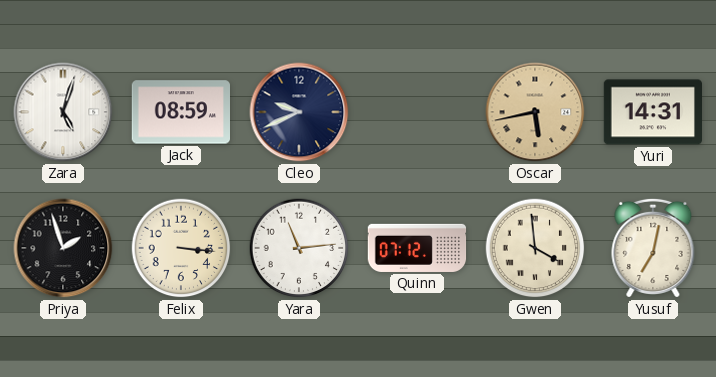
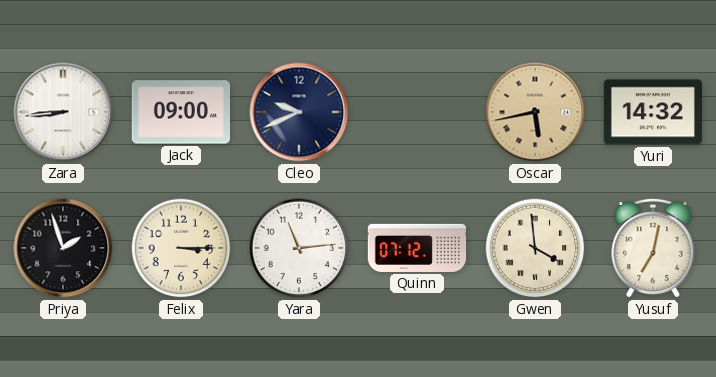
Zara: 5:03 -> 8:44
Jack: 08:59 -> 09:00
Yuri: 14:31 -> 14:32
Felix: 3:16 -> 3:15
